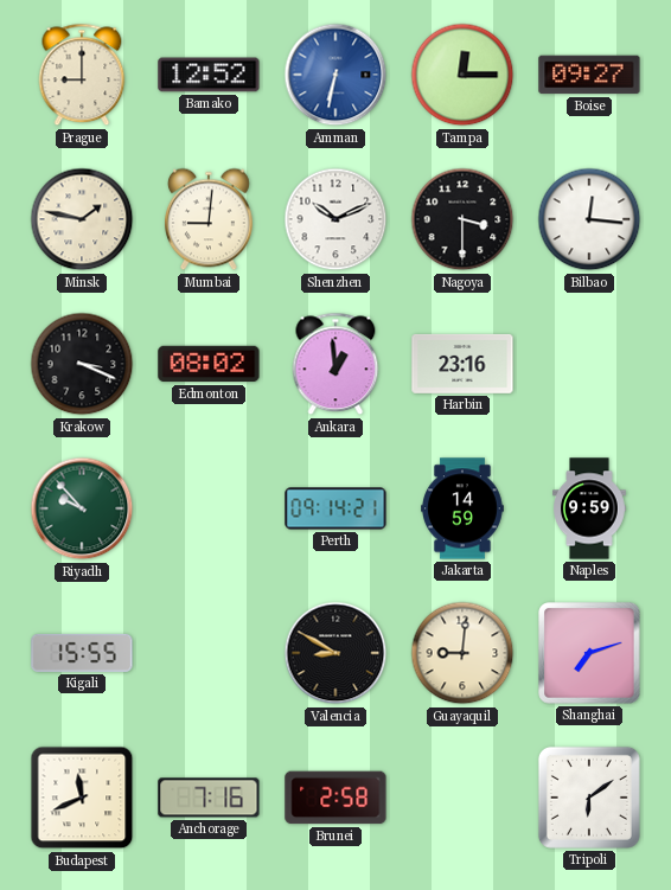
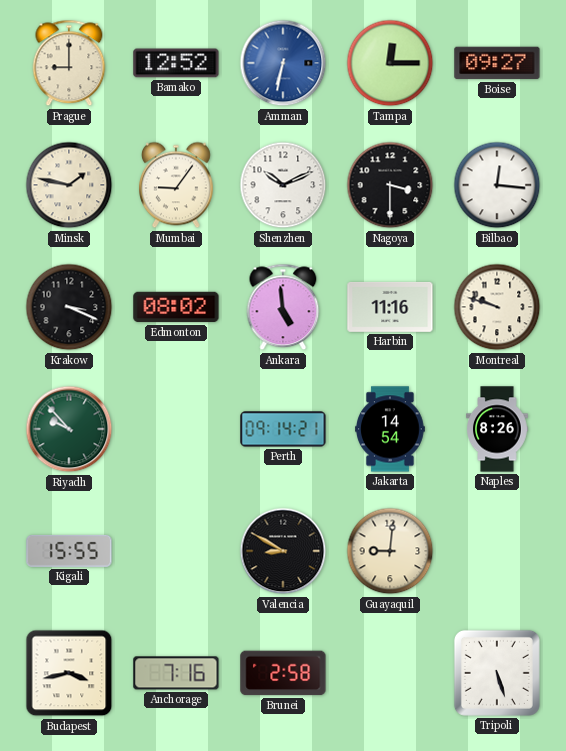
Mumbai: 9:01 -> 9:06
Ankara: 12:59 -> 4:59
Harbin: 23:16 -> 11:16
Montreal: none -> 9:48
Jakarta: 14:59 -> 14:54
Naples: 9:59 -> 8:26
Shanghai: 7:12 -> none
Budapest: 11:41 -> 3:43
Tripoli: 6:09 -> 5:27
